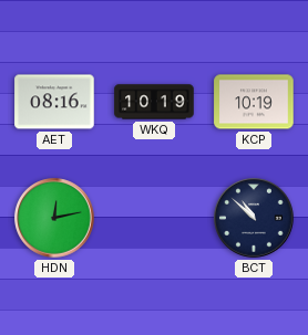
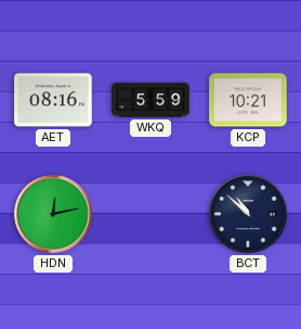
WKQ: 10:19 -> 5:59
KCP: 10:19 -> 10:21
